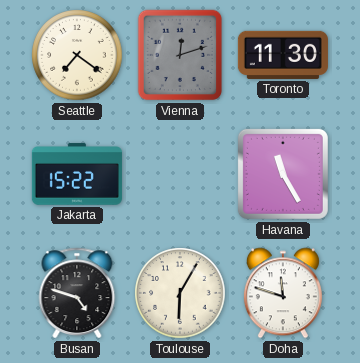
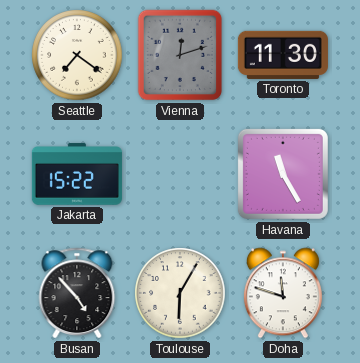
Busan: 4:48 -> 4:53
